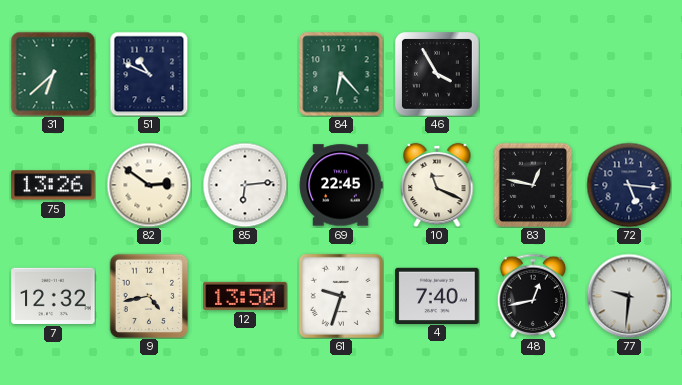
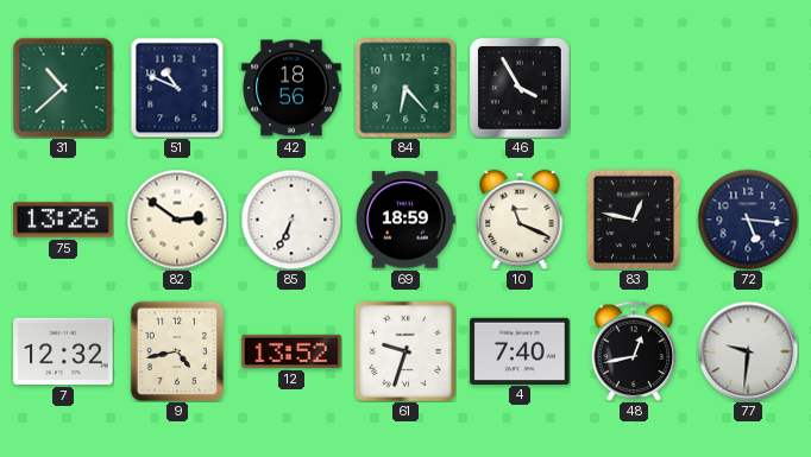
31: 6:38 -> 10:38
42: none -> 18:56
85: 6:14 -> 6:34
69: 22:45 -> 18:59
12: 13:50 -> 13:52
